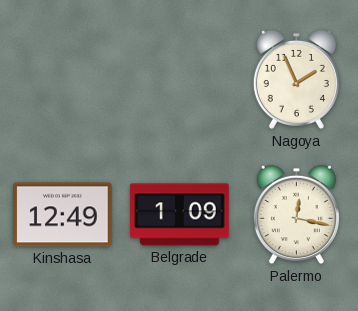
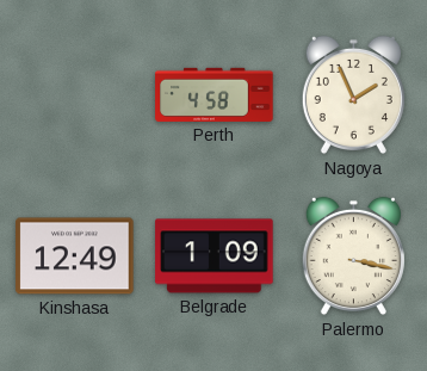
Perth: none -> 4:58
Palermo: 12:17 -> 3:17
